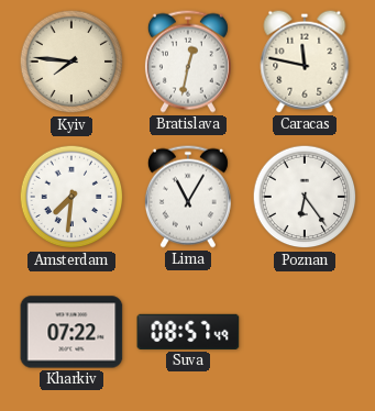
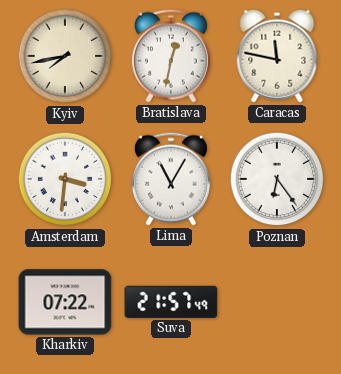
Kyiv: 7:46 -> 7:43
Amsterdam: 7:31 -> 3:31
Suva: 08:57 -> 21:57
